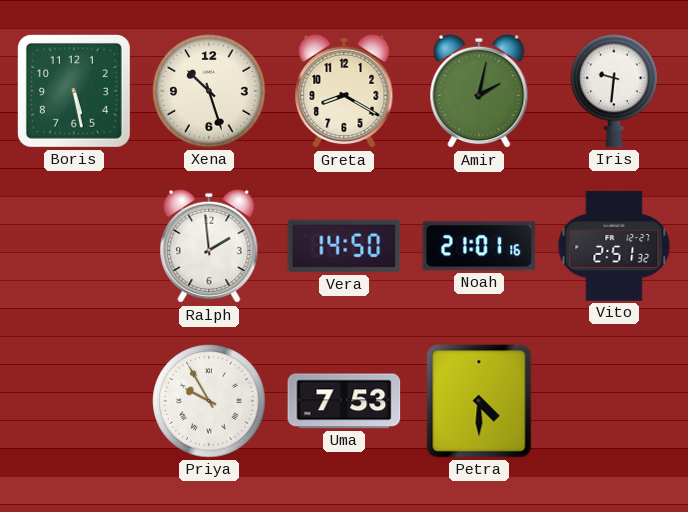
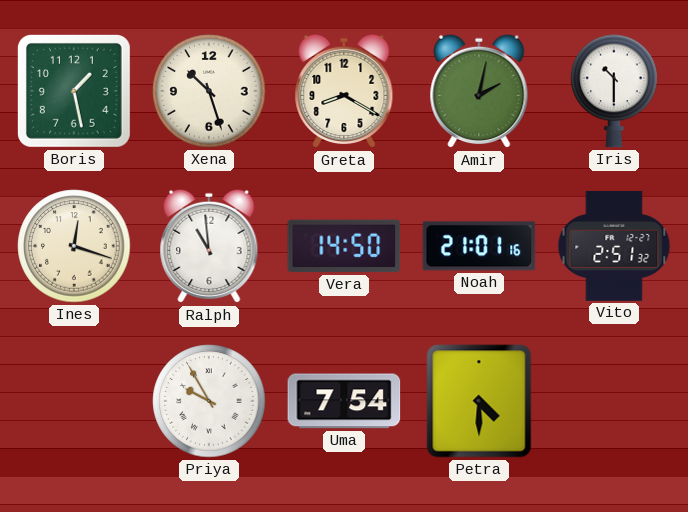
Boris: 5:28 -> 1:28
Iris: 9:31 -> 10:30
Ines: none -> 12:18
Ralph: 1:59 -> 10:59
Uma: 7:53 -> 7:54
